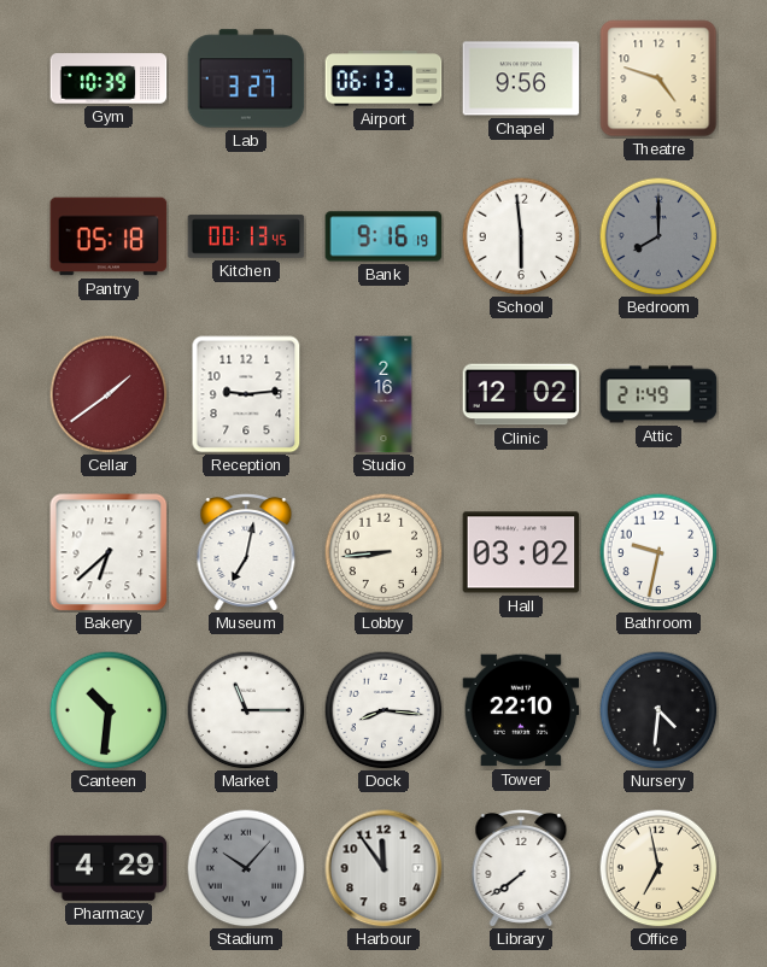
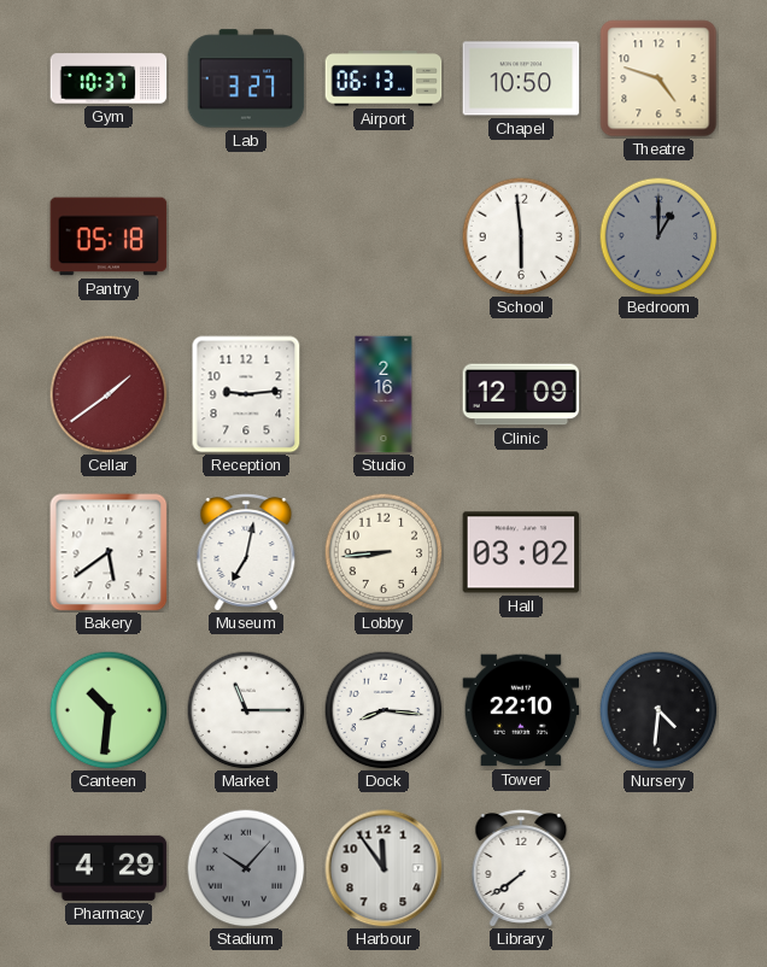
Gym: 10:39 -> 10:37
Chapel: 9:56 -> 10:50
Kitchen: 00:13 -> none
Bank: 9:16 -> none
Bedroom: 8:00 -> 1:00
Clinic: 12:02 -> 12:09
Attic: 21:49 -> none
Bakery: 6:38 -> 5:39
Bathroom: 9:32 -> none
Office: 6:58 -> none
